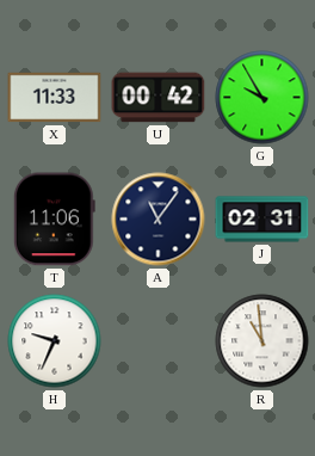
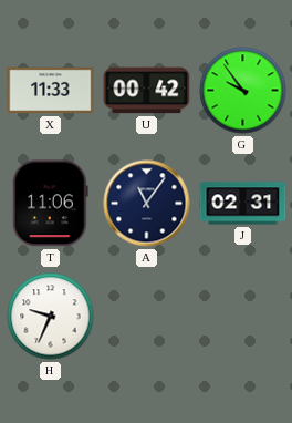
G: 9:55 -> 9:54
R: 10:59 -> none
